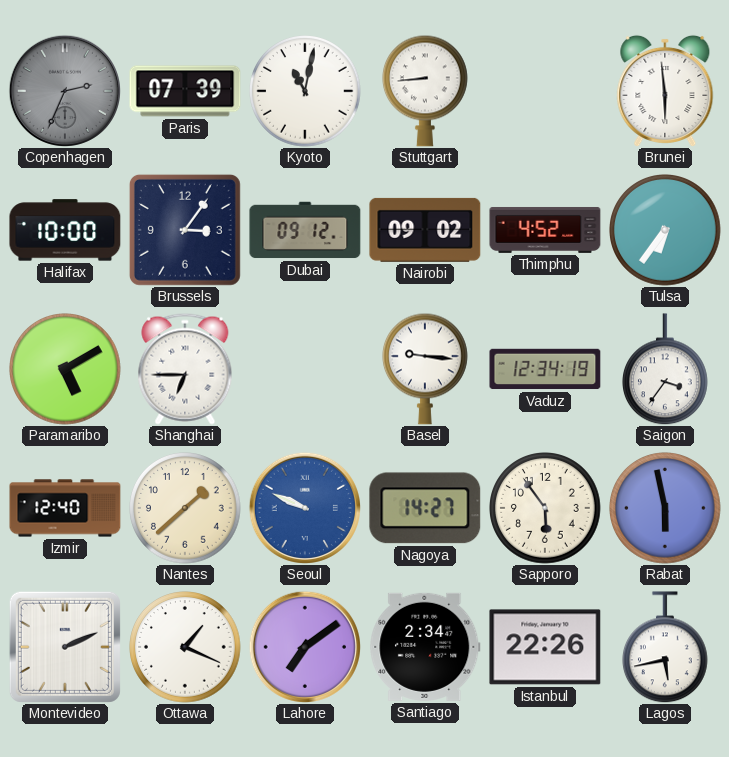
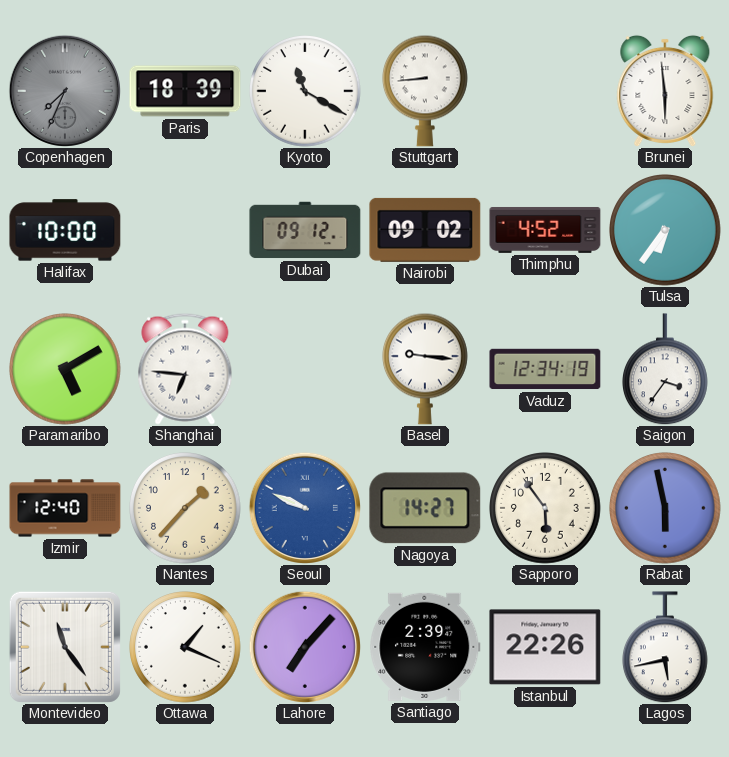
Copenhagen: 2:34 -> 7:34
Paris: 07:39 -> 18:39
Kyoto: 11:02 -> 11:20
Brussels: 3:06 -> none
Shanghai: 6:45 -> 6:46
Nantes: 1:38 -> 1:37
Montevideo: 2:11 -> 11:24
Lahore: 7:09 -> 7:07
Santiago: 2:34 -> 2:39
